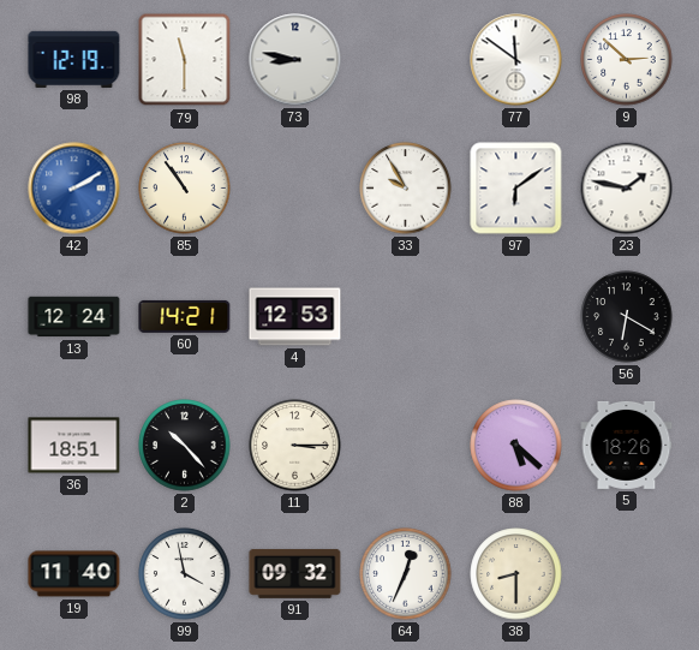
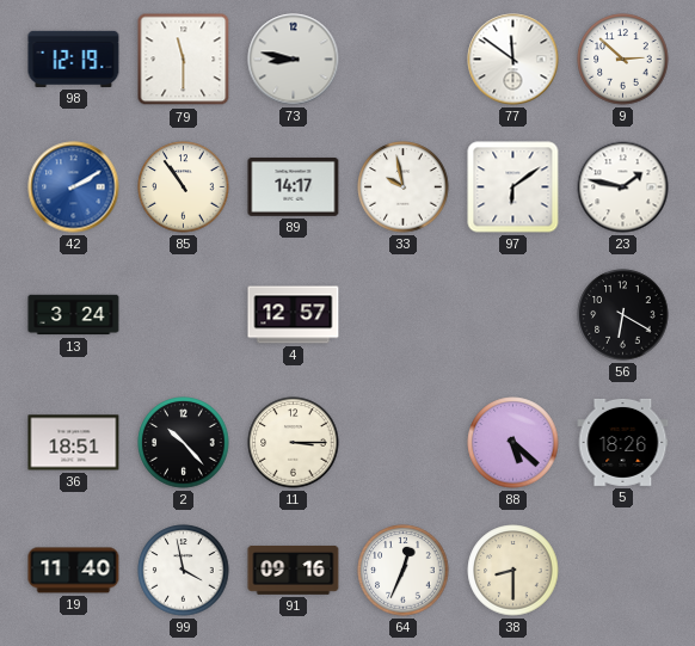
89: none -> 14:17
33: 9:55 -> 9:58
13: 12:24 -> 3:24
60: 14:21 -> none
4: 12:53 -> 12:57
91: 09:32 -> 09:16
